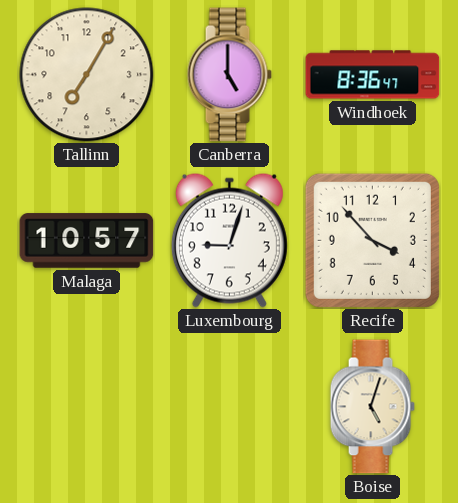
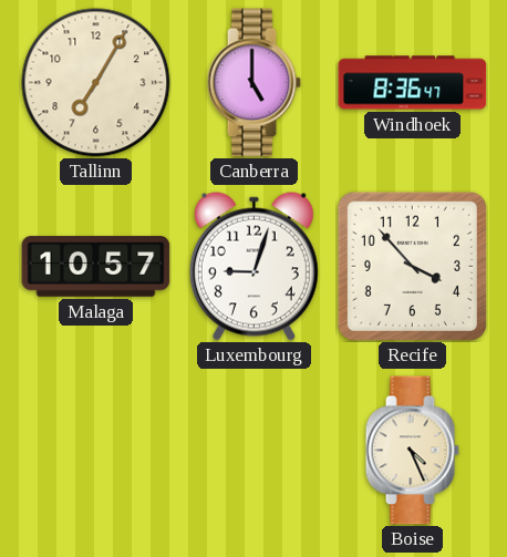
Boise: 5:03 -> 4:26
